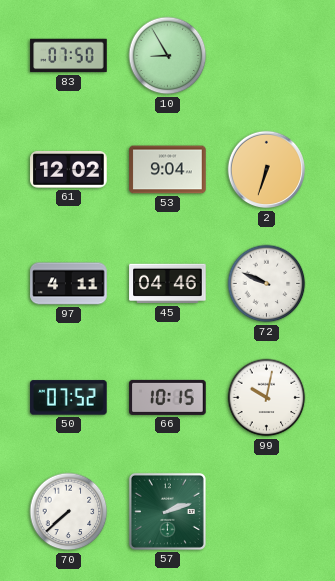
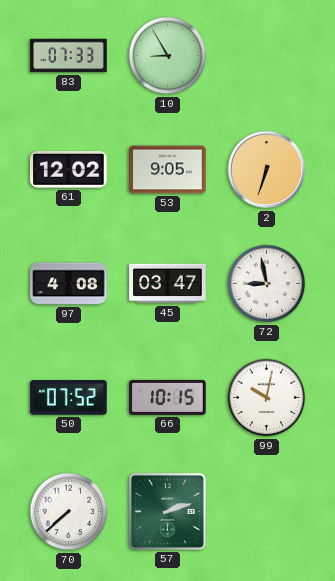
83: 07:50 -> 07:33
53: 9:04 -> 9:05
97: 4:11 -> 4:08
45: 04:46 -> 03:47
72: 9:49 -> 8:58
